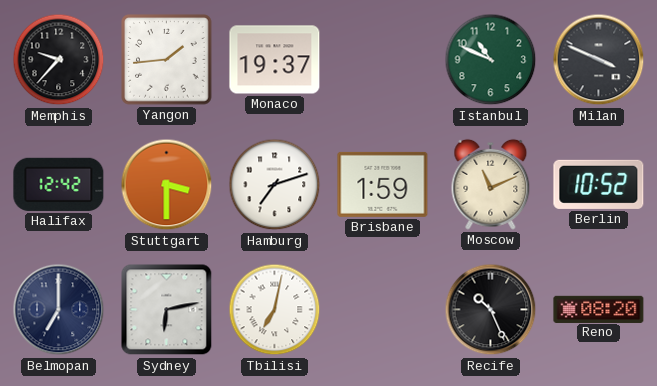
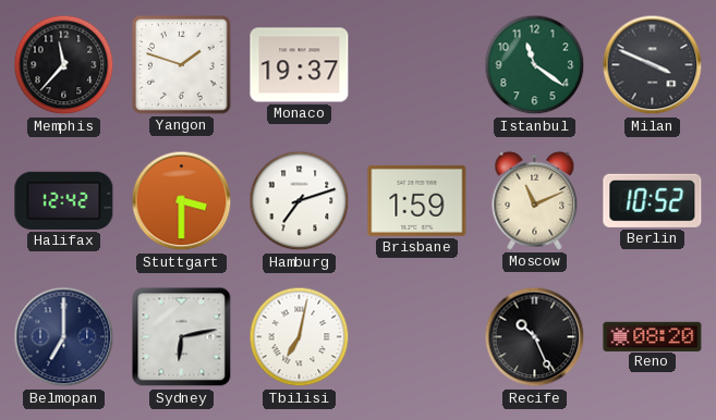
Memphis: 9:37 -> 11:37
Yangon: 1:44 -> 1:48
Istanbul: 10:49 -> 11:21
